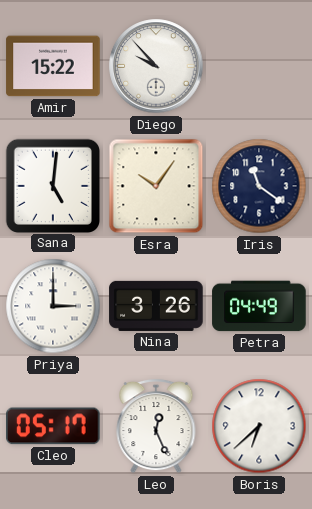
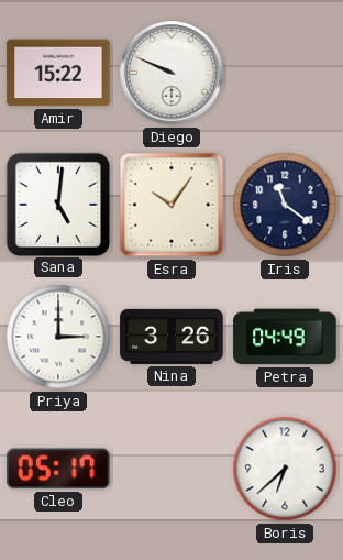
Diego: 9:53 -> 9:49
Leo: 12:26 -> none
